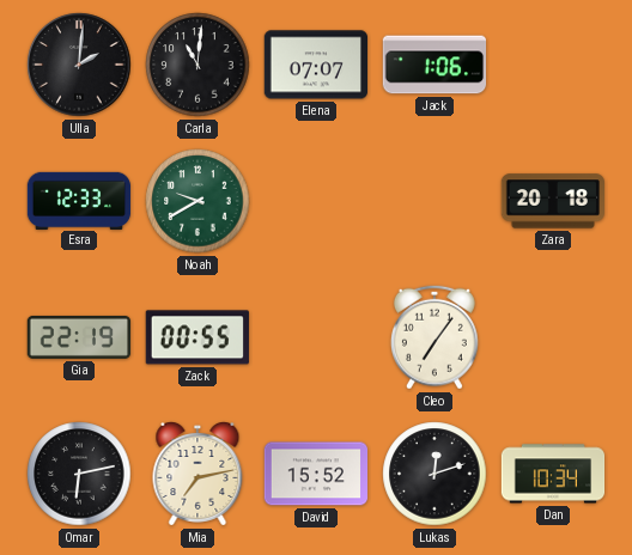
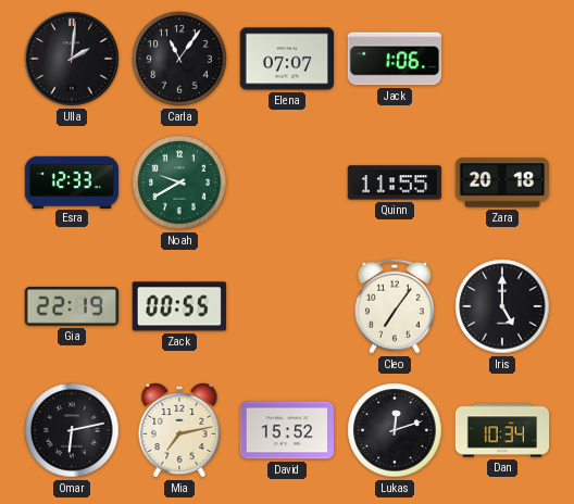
Carla: 11:01 -> 11:06
Quinn: none -> 11:55
Iris: none -> 5:00
